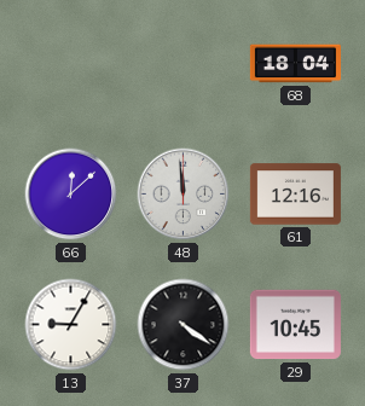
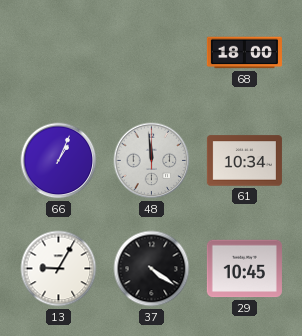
68: 18:04 -> 18:00
66: 12:08 -> 1:04
61: 12:16 -> 10:34
